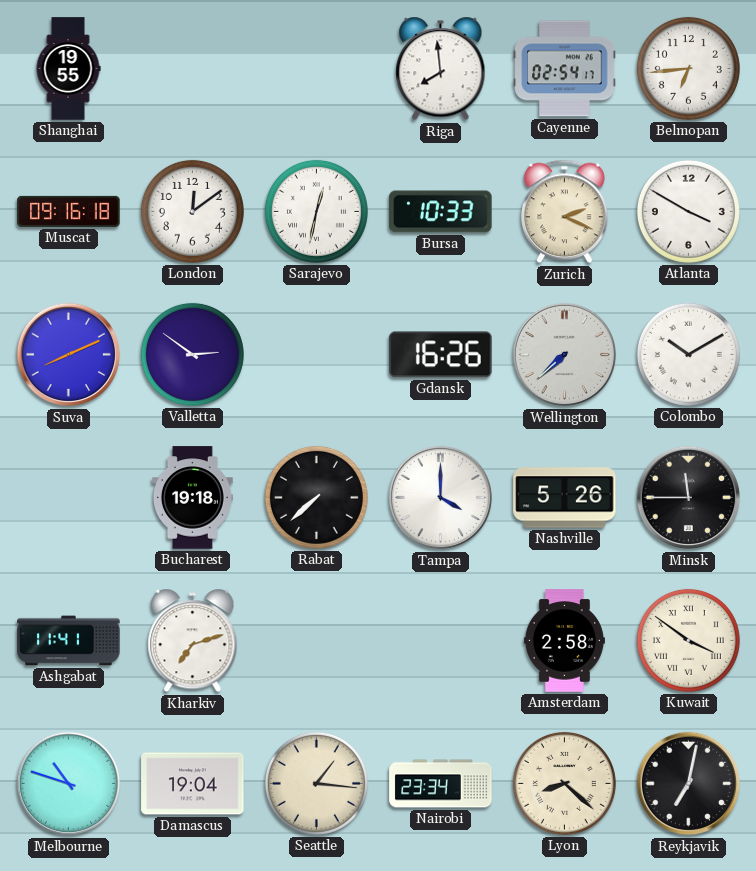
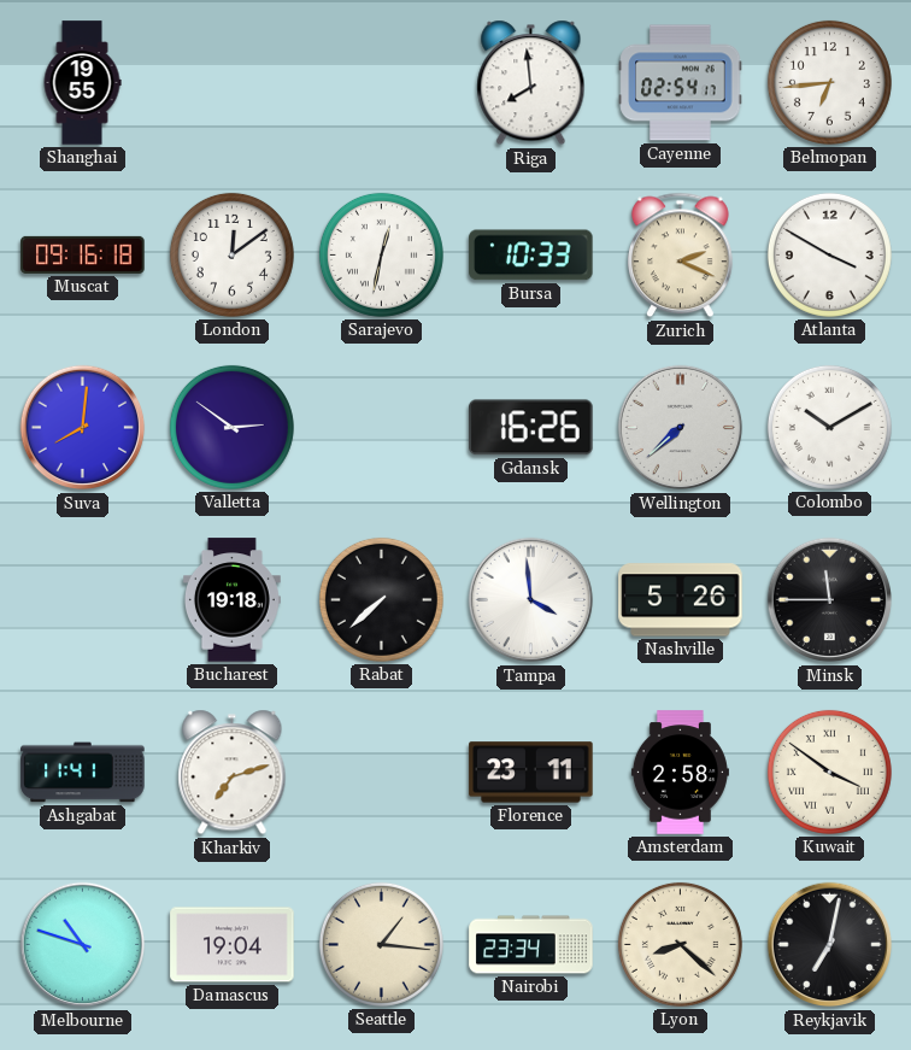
Suva: 8:11 -> 8:01
Tampa: 4:00 -> 3:59
Florence: none -> 23:11
